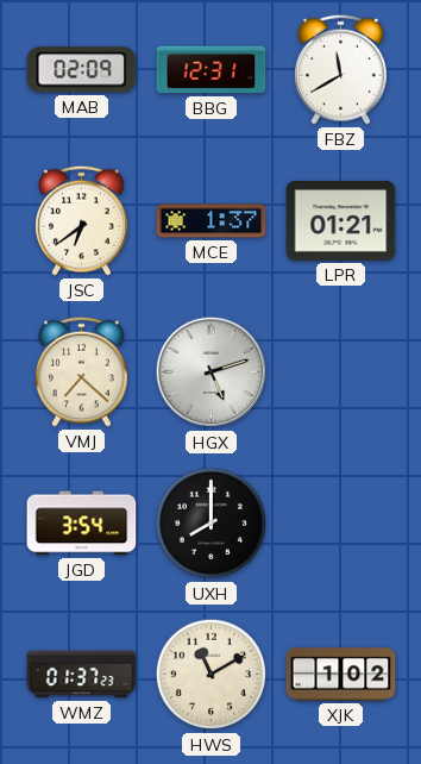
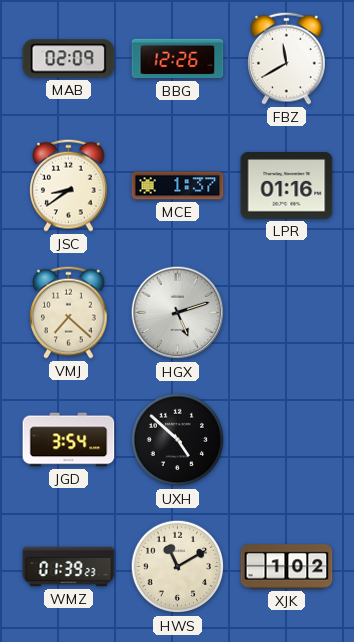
BBG: 12:31 -> 12:26
JSC: 6:39 -> 8:39
LPR: 01:21 -> 01:16
UXH: 8:00 -> 4:52
WMZ: 01:37 -> 01:39
